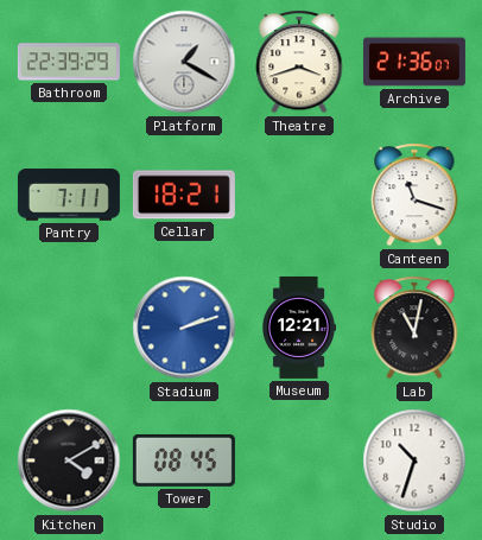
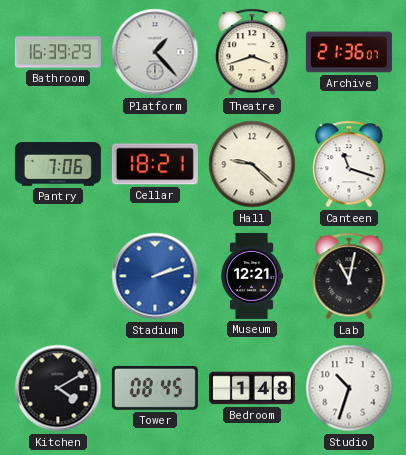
Bathroom: 22:39 -> 16:39
Platform: 1:20 -> 1:23
Pantry: 7:11 -> 7:06
Hall: none -> 9:22
Bedroom: none -> 1:48
